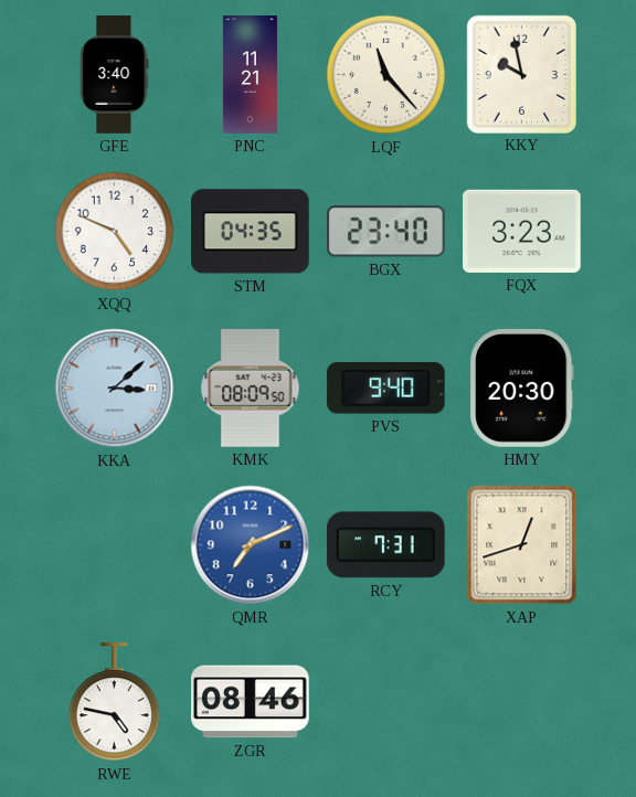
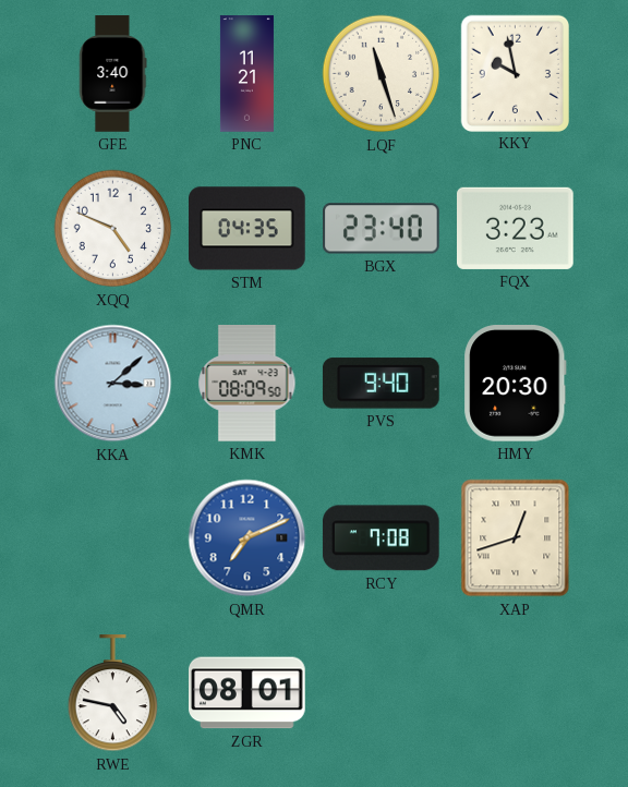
LQF: 11:23 -> 11:27
RCY: 7:31 -> 7:08
ZGR: 08:46 -> 08:01
